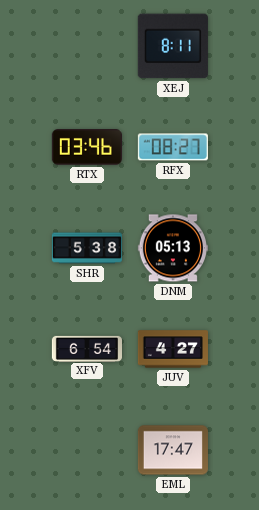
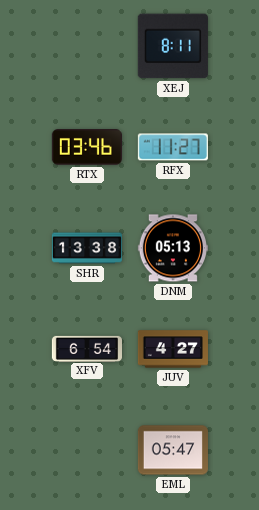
RFX: 08:27 -> 11:27
SHR: 5:38 -> 13:38
EML: 17:47 -> 05:47
